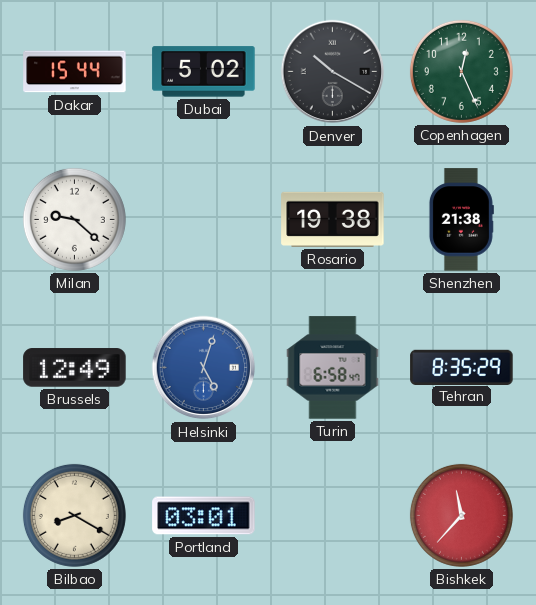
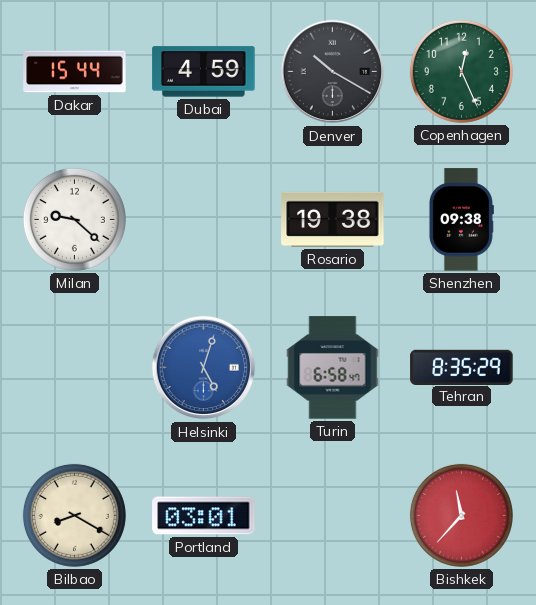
Dubai: 5:02 -> 4:59
Shenzhen: 21:38 -> 09:38
Brussels: 12:49 -> none
